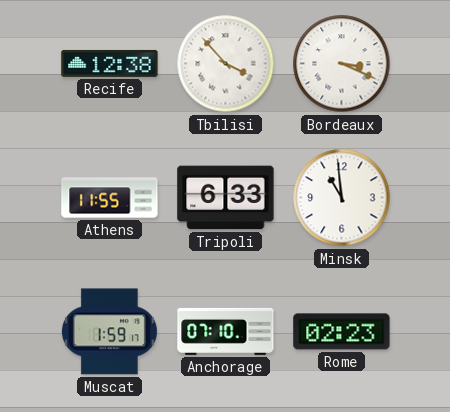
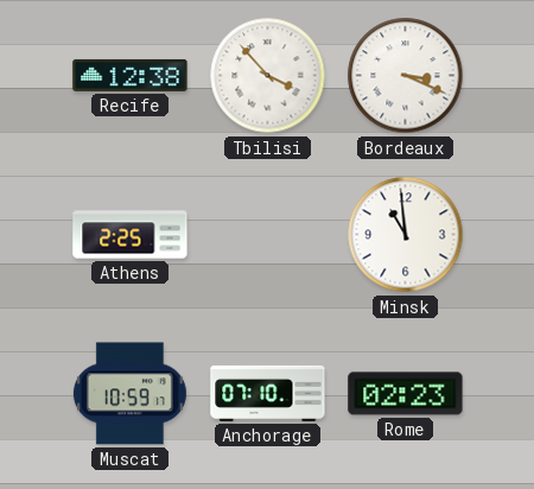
Athens: 11:55 -> 2:25
Tripoli: 6:33 -> none
Muscat: 1:59 -> 10:59
